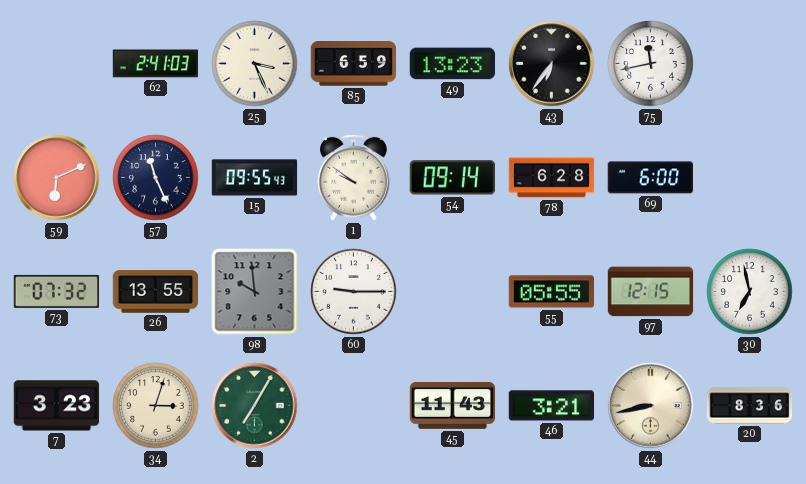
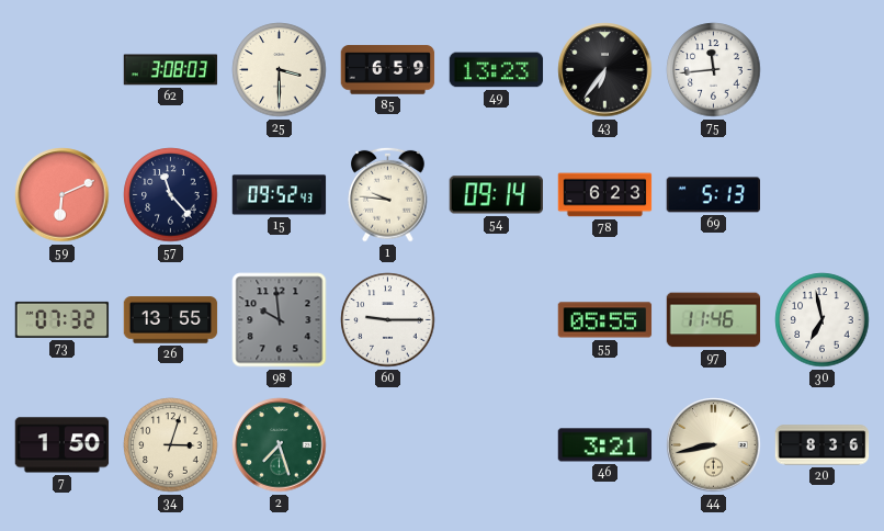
62: 2:41 -> 3:08
25: 3:26 -> 3:30
75: 11:43 -> 11:44
57: 11:26 -> 11:23
15: 09:55 -> 09:52
1: 9:51 -> 9:46
78: 6:28 -> 6:23
69: 6:00 -> 5:13
97: 12:15 -> 11:46
7: 3:23 -> 1:50
2: 7:05 -> 7:27
45: 11:43 -> none
